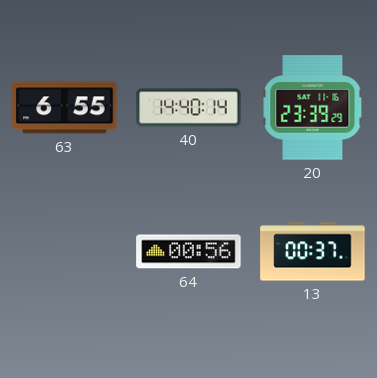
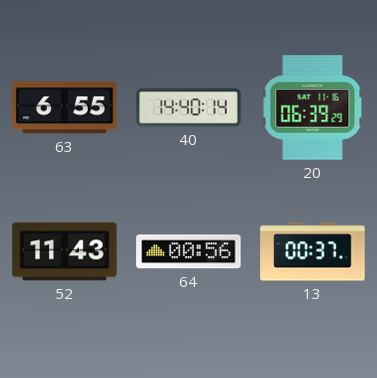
20: 23:39 -> 06:39
52: none -> 11:43
